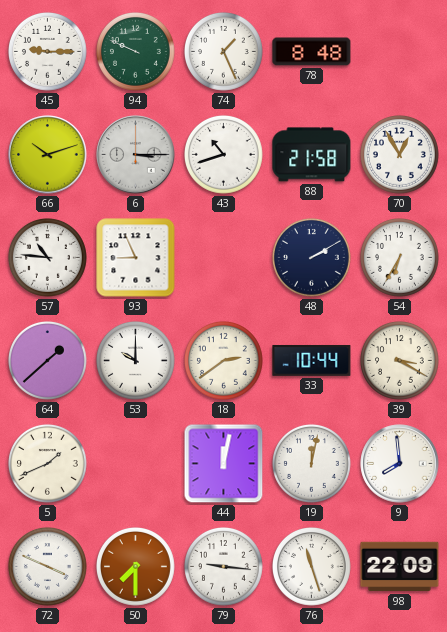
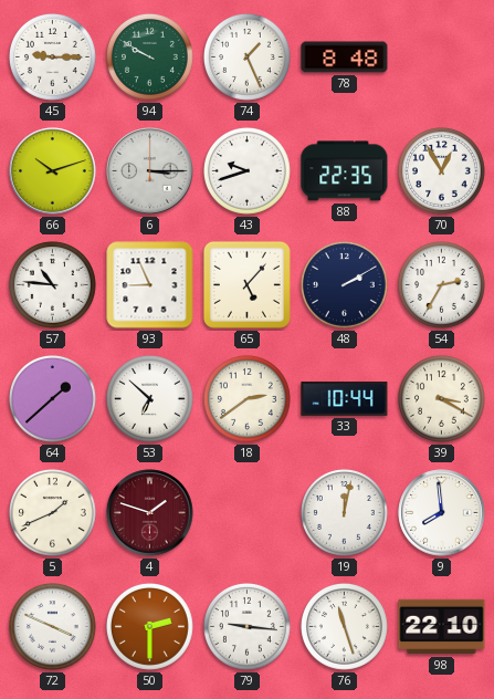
94: 9:49 -> 9:50
43: 10:42 -> 9:42
88: 21:58 -> 22:35
65: none -> 5:07
54: 6:35 -> 2:35
53: 10:00 -> 6:52
4: none -> 1:48
44: 12:02 -> none
50: 7:30 -> 2:30
98: 22:09 -> 22:10
